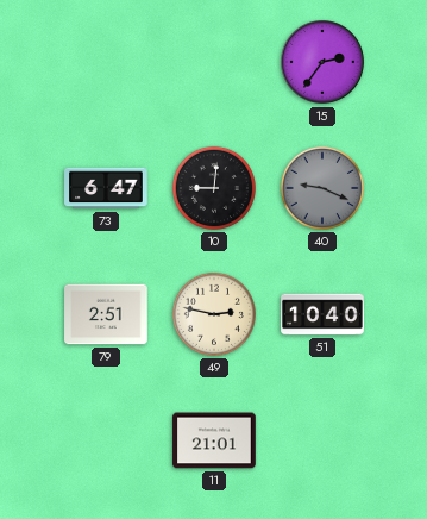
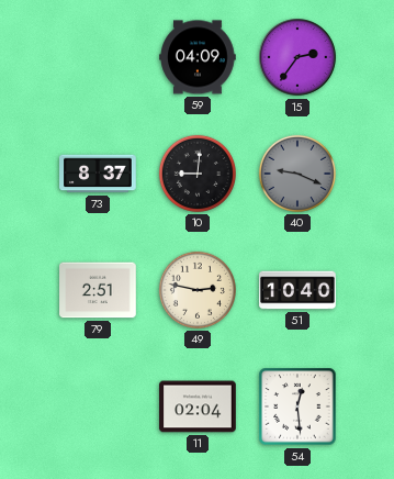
59: none -> 04:09
73: 6:47 -> 8:37
11: 21:01 -> 02:04
54: none -> 12:29
